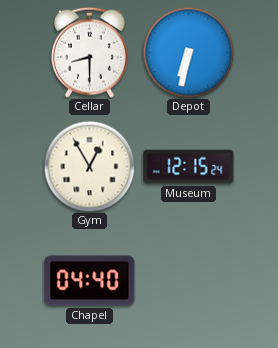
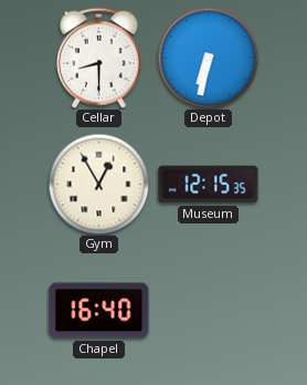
Museum: 12:15:24 -> 12:15:35
Chapel: 04:40 -> 16:40
